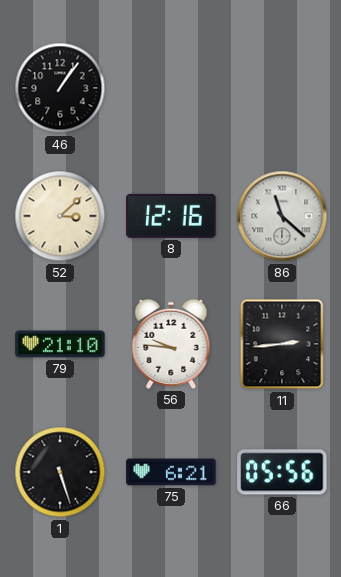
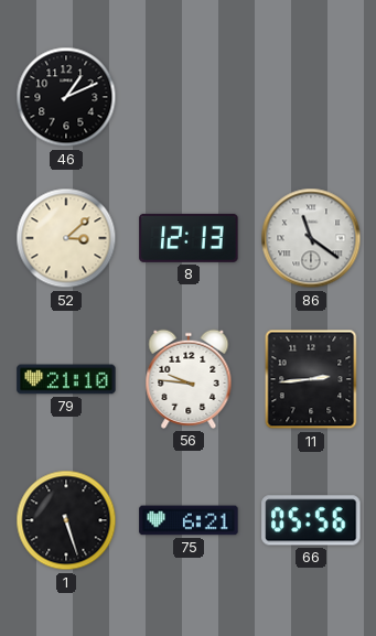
46: 1:06 -> 1:11
8: 12:16 -> 12:13
86: 11:22 -> 11:21
